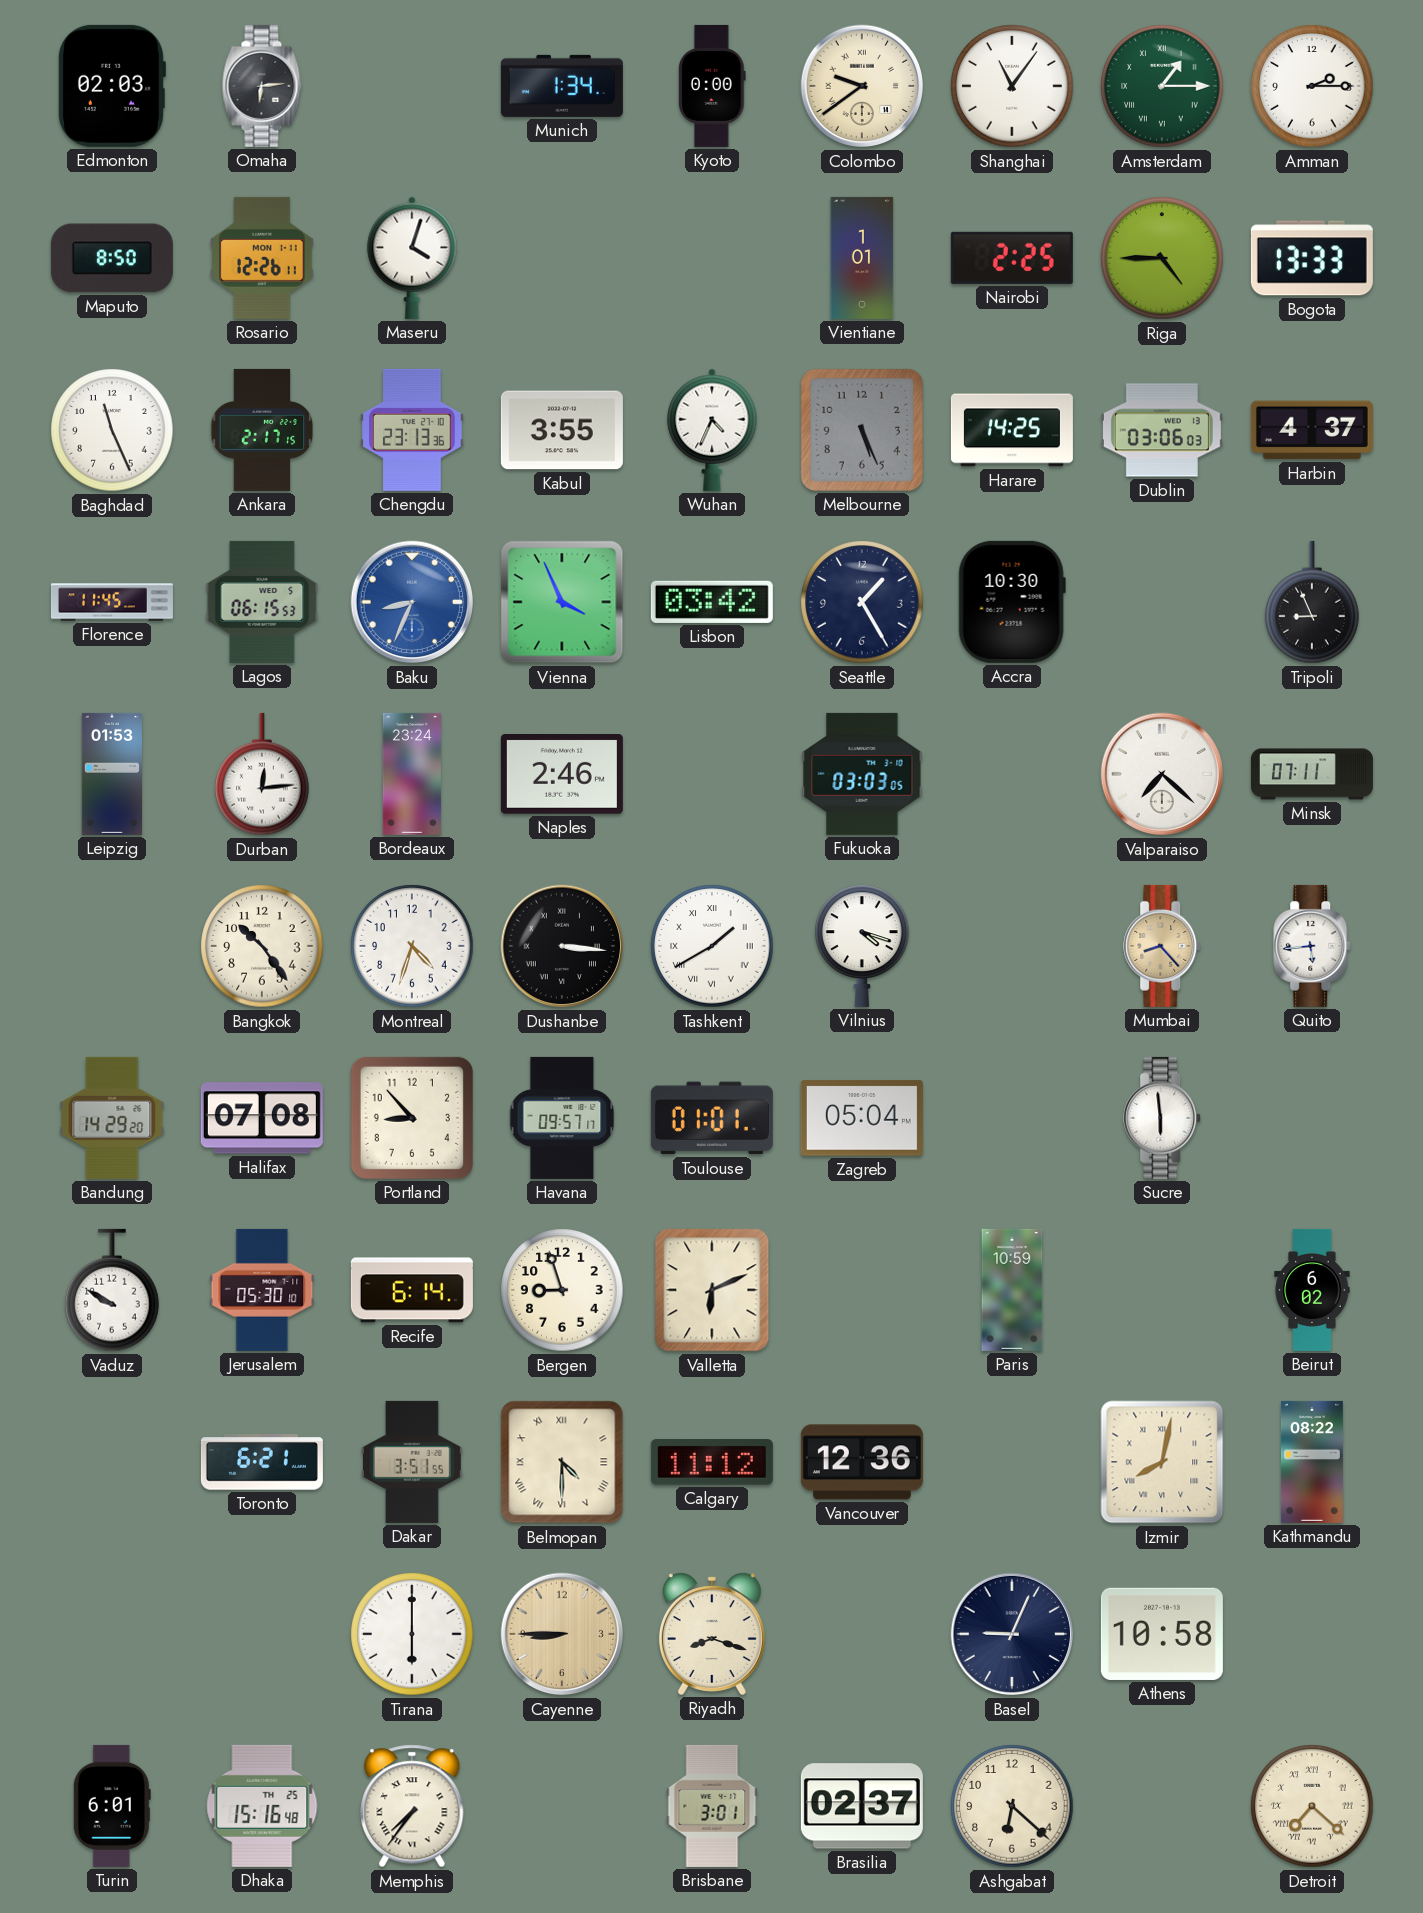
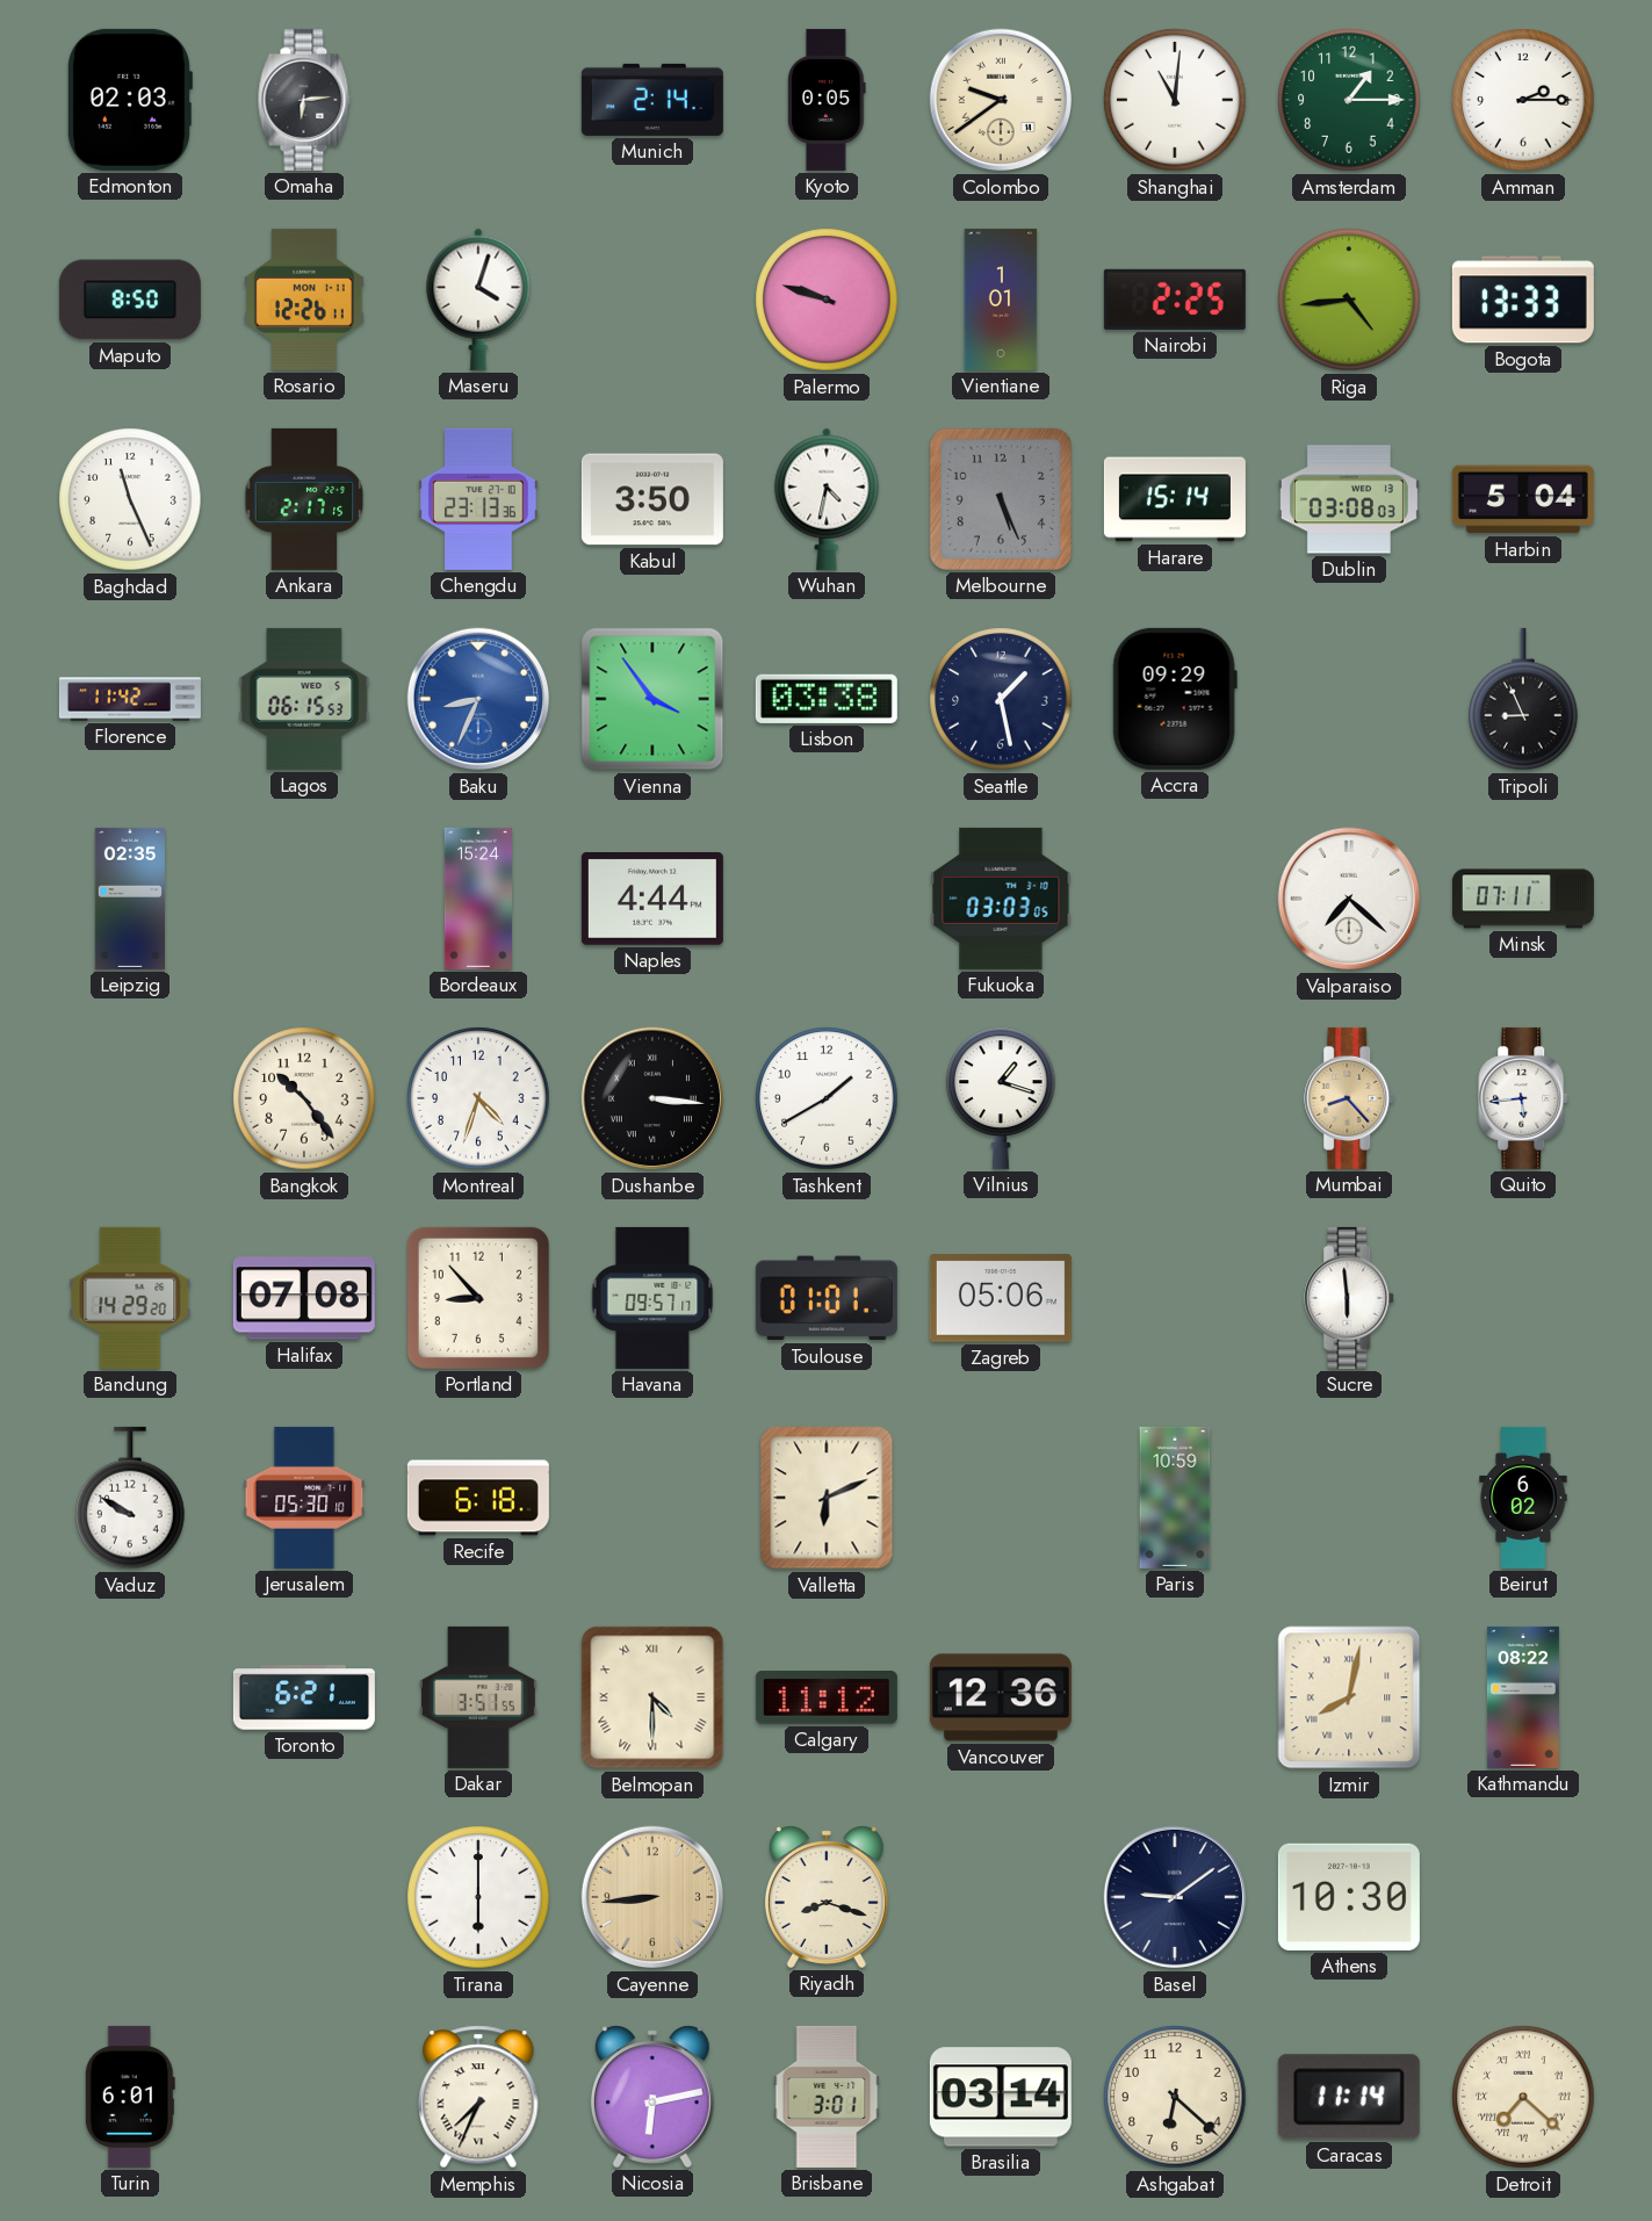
Munich: 1:34 -> 2:14
Kyoto: 0:00 -> 0:05
Shanghai: 11:06 -> 11:01
Amsterdam numerals: Roman -> Arabic
Palermo: none -> 9:48
Riga: 4:45 -> 4:44
Kabul: 3:55 -> 3:50
Wuhan: 4:34 -> 4:32
Harare: 14:25 -> 15:14
Dublin: 03:06 -> 03:08
Harbin: 4:37 -> 5:04
Florence: 11:45 -> 11:42
Vienna: 3:56 -> 3:54
Lisbon: 03:42 -> 03:38
Seattle: 1:25 -> 1:28
Accra: 10:30 -> 09:29
Leipzig: 01:53 -> 02:35
Durban: 12:14 -> none
Bordeaux: 23:24 -> 15:24
Naples: 2:46 -> 4:44
Tashkent numerals: Roman -> Arabic
Vilnius: 4:18 -> 1:18
Zagreb: 05:04 -> 05:06
Recife: 6:14 -> 6:18
Bergen: 8:57 -> none
Cayenne: 8:45 -> 8:44
Basel: 9:04 -> 9:09
Athens: 10:58 -> 10:30
Dhaka: 15:16 -> none
Memphis: 7:36 -> 7:34
Nicosia: none -> 6:13
Brasilia: 02:37 -> 03:14
Caracas: none -> 11:14
